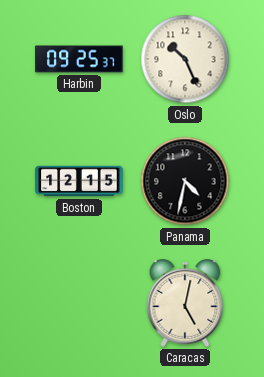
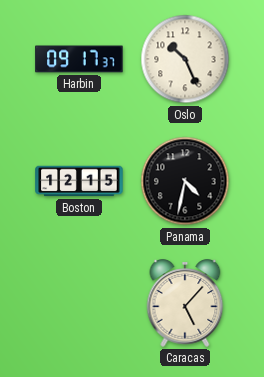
Harbin: 09:25 -> 09:17
Caracas: 5:02 -> 5:07
